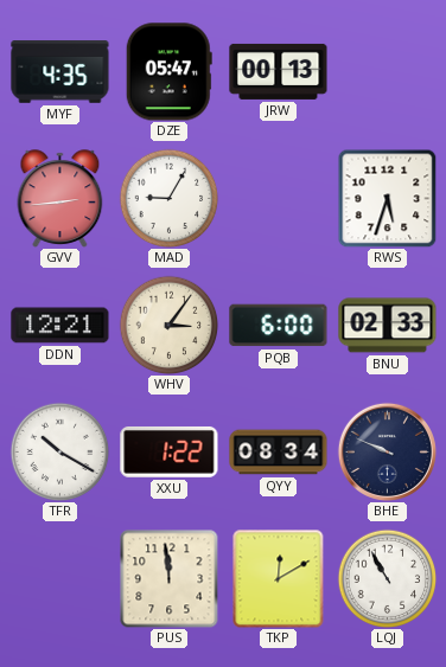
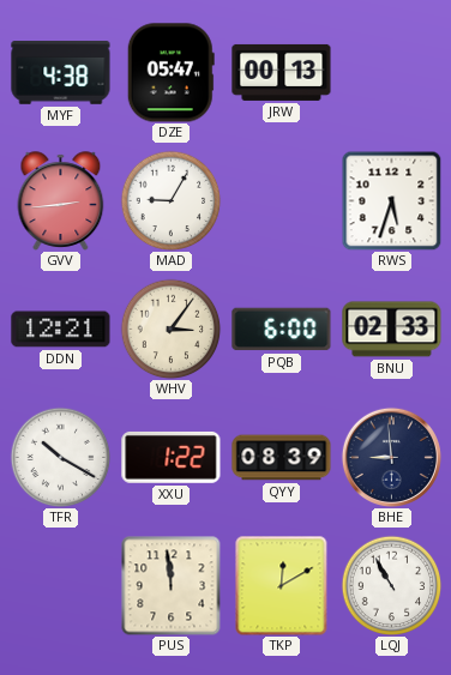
MYF: 4:35 -> 4:38
QYY: 08:34 -> 08:39
BHE: 9:49 -> 8:59
